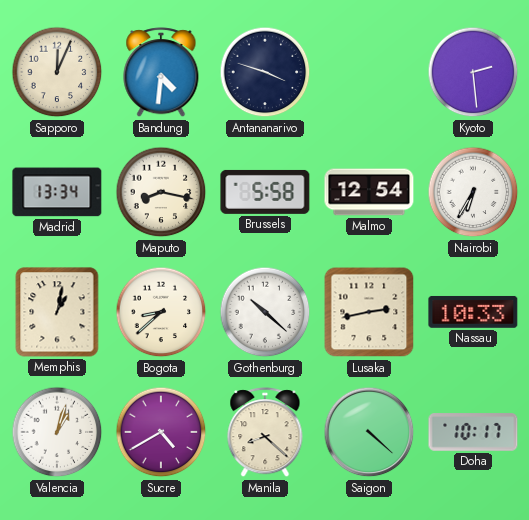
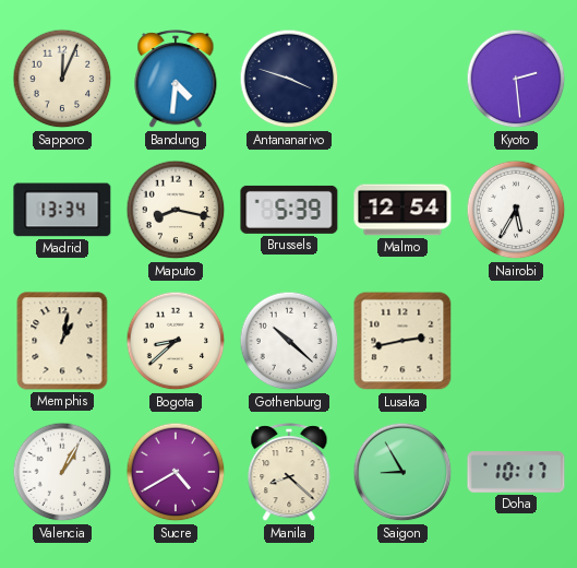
Brussels: 5:58 -> 5:39
Nairobi: 6:35 -> 5:35
Nassau: 10:33 -> none
Valencia: 1:03 -> 1:05
Saigon: 4:22 -> 8:55
